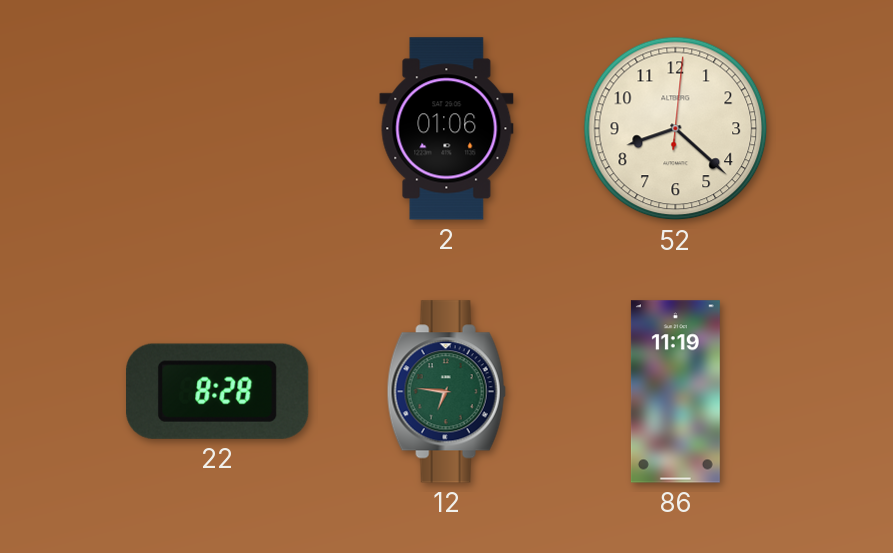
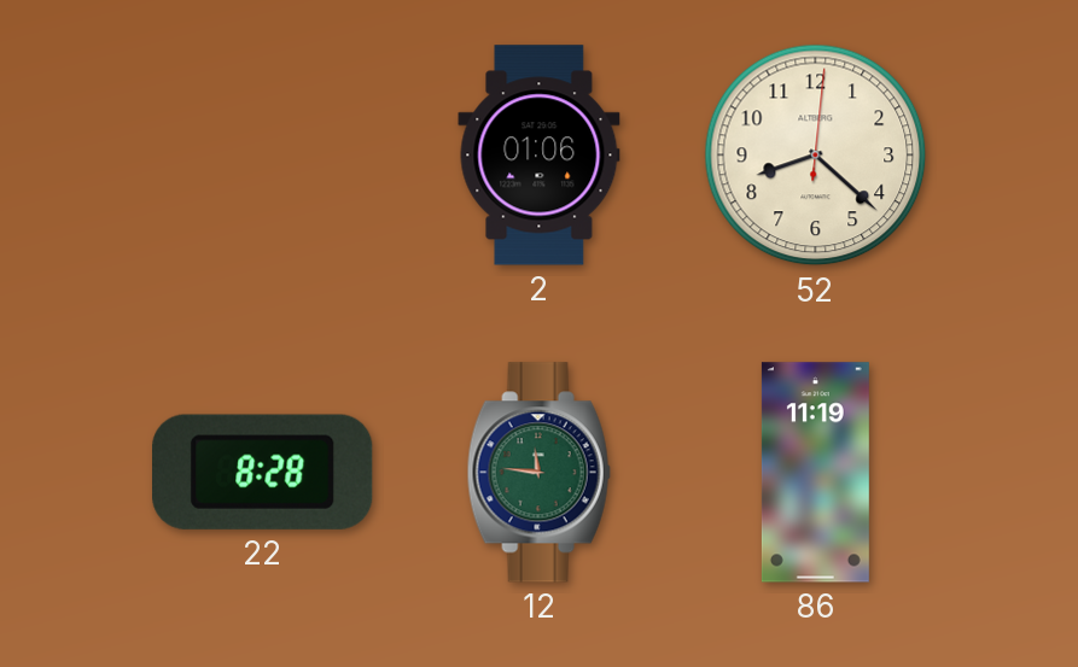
12: 6:46 -> 11:46
